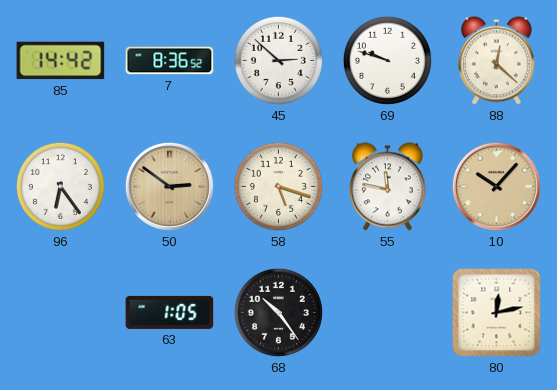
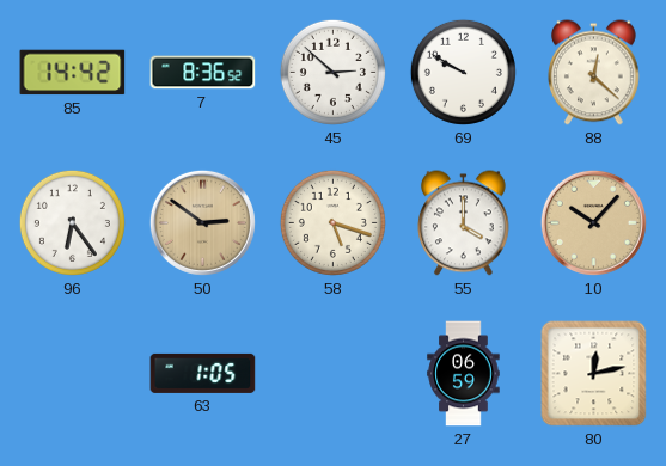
69: 9:48 -> 9:50
55: 11:47 -> 4:00
68: 10:24 -> none
27: none -> 06:59
